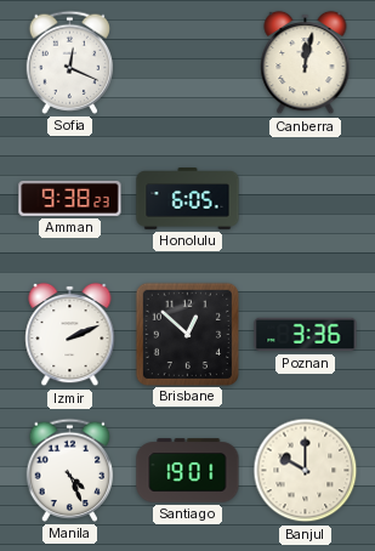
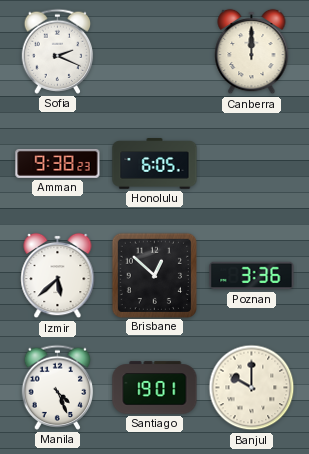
Sofia: 12:19 -> 2:19
Canberra: 12:02 -> 12:00
Izmir: 2:11 -> 5:38
